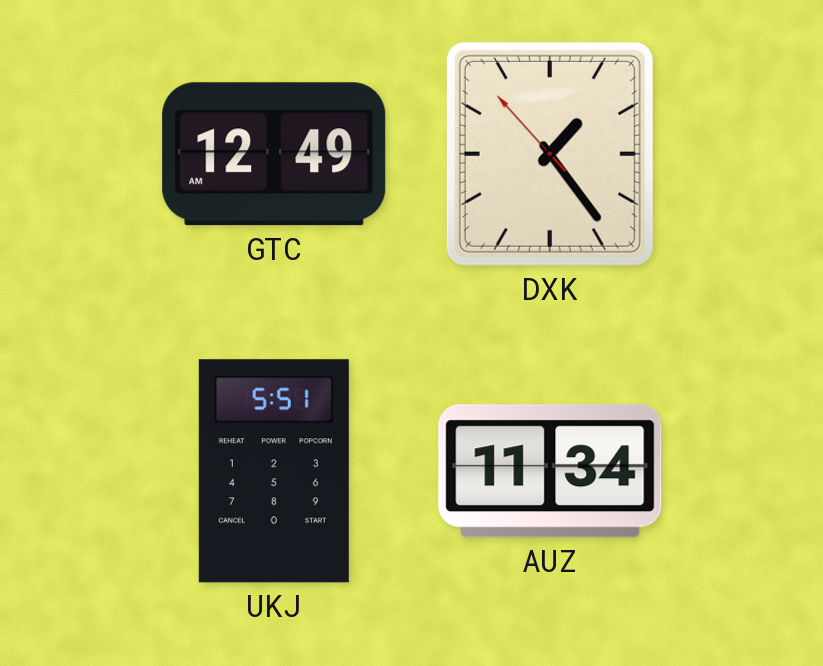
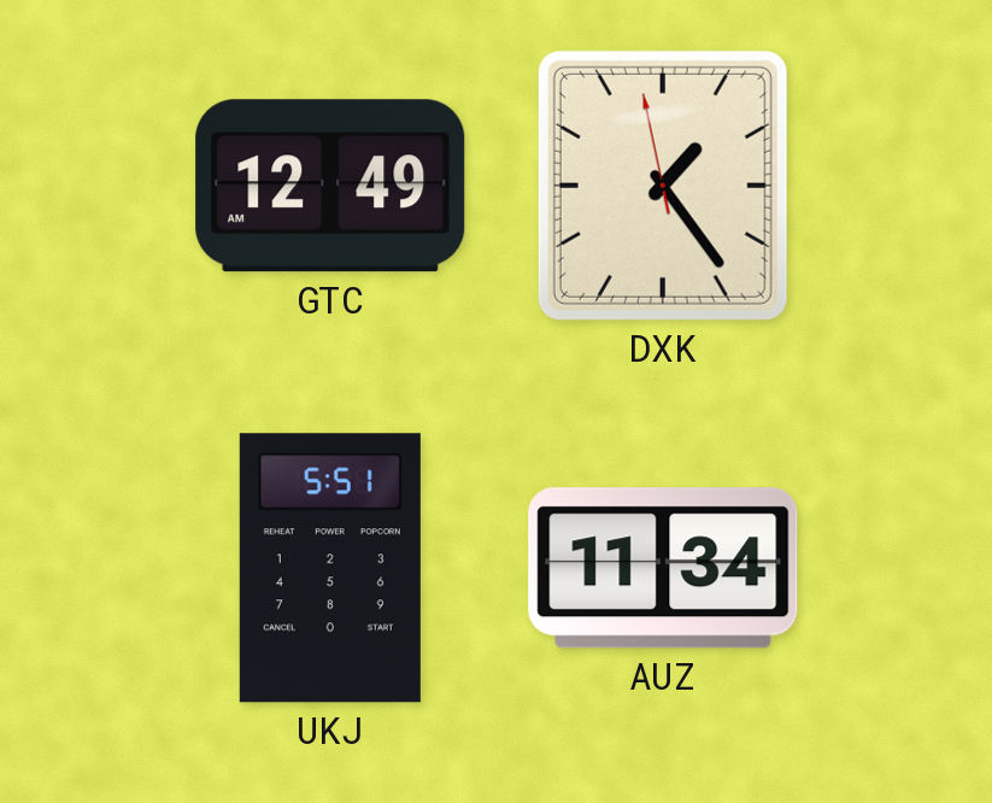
DXK: 1:23:53 -> 1:23:58
